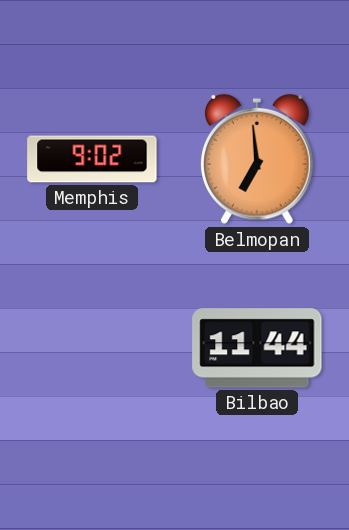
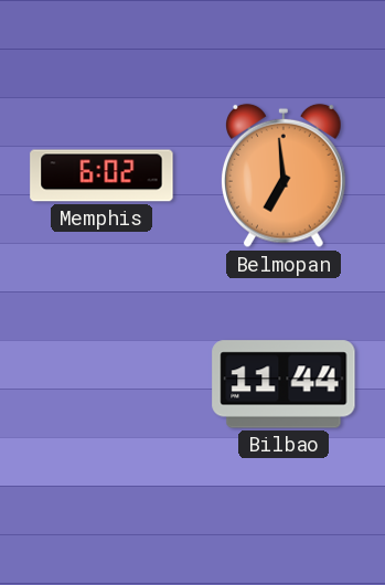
Memphis: 9:02 -> 6:02
